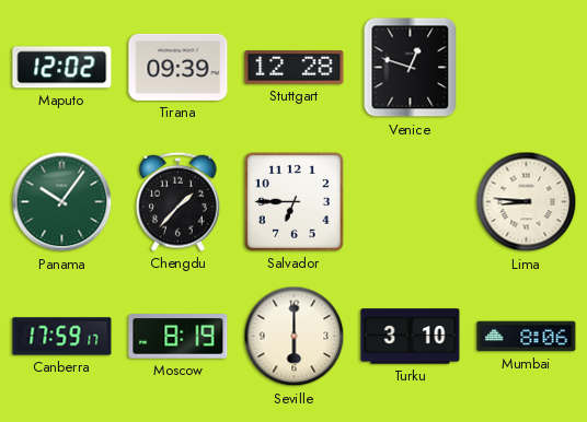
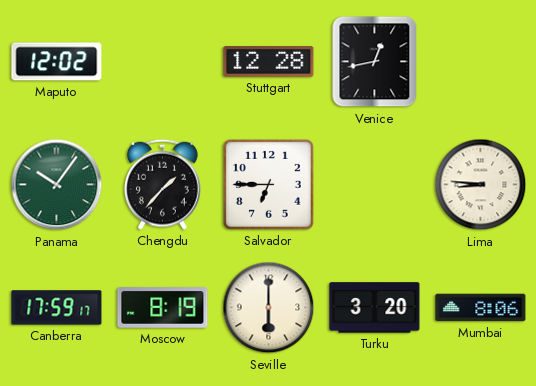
Tirana: 09:39 -> none
Venice: 12:48 -> 12:43
Turku: 3:10 -> 3:20
